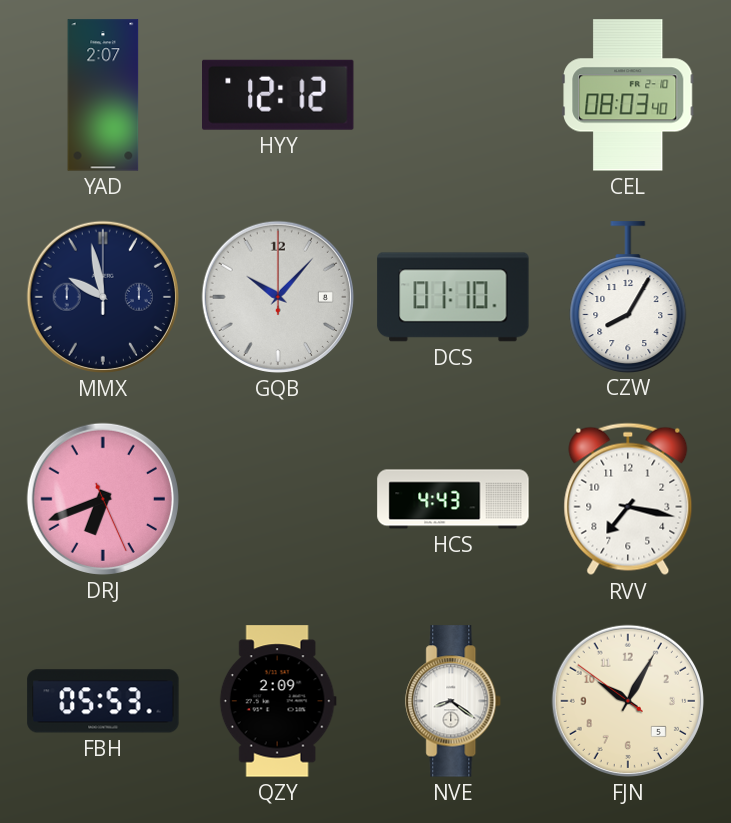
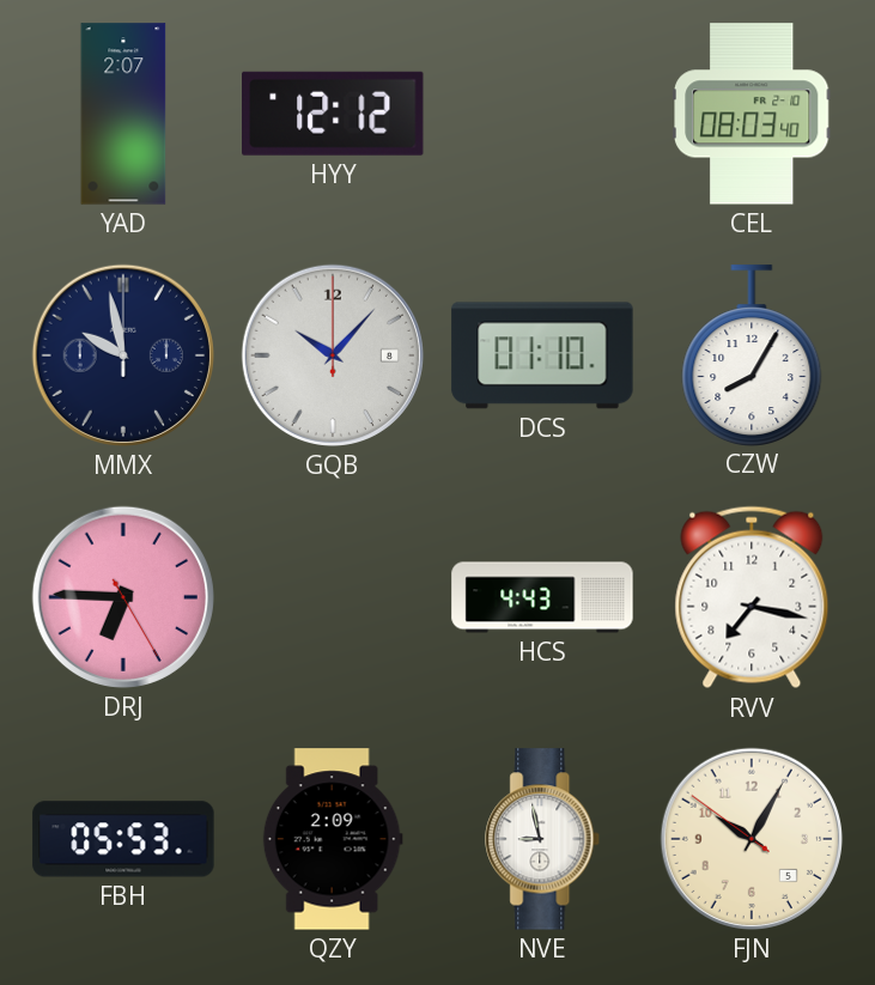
DRJ: 6:41 -> 6:45
NVE: 8:21 -> 8:58
